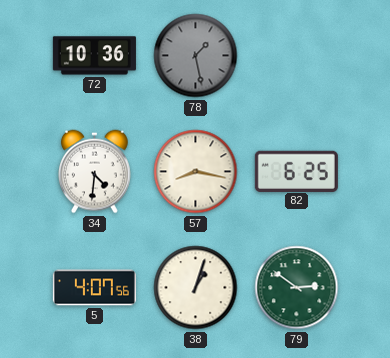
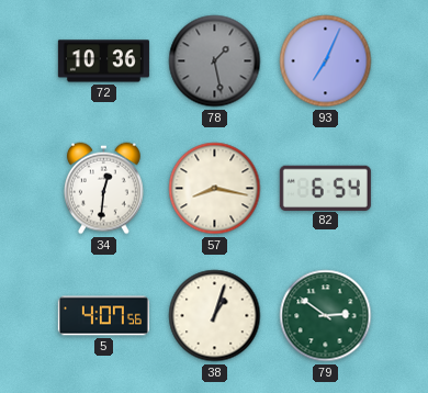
93: none -> 7:04
34: 4:31 -> 12:31
82: 6:25 -> 6:54
